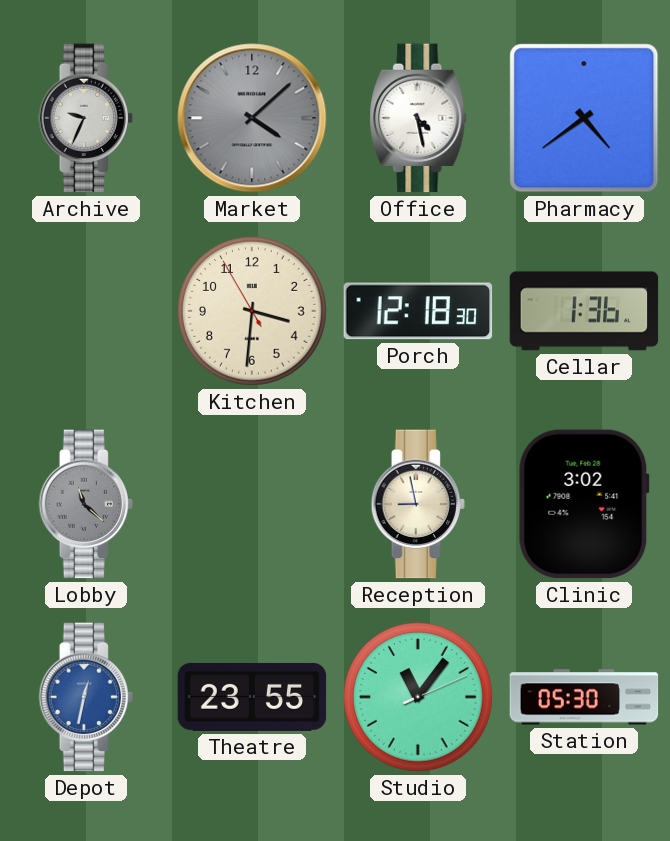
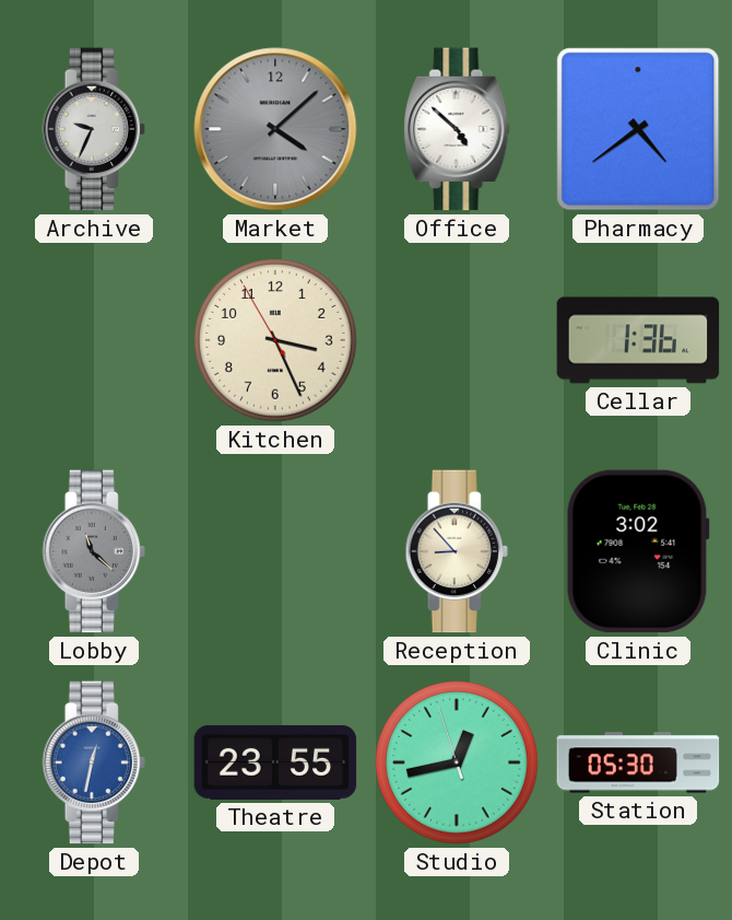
Office: 4:28 -> 4:52
Kitchen: 3:30 -> 3:25
Porch: 12:18 -> none
Reception: 8:58 -> 8:53
Studio: 11:06 -> 12:42
